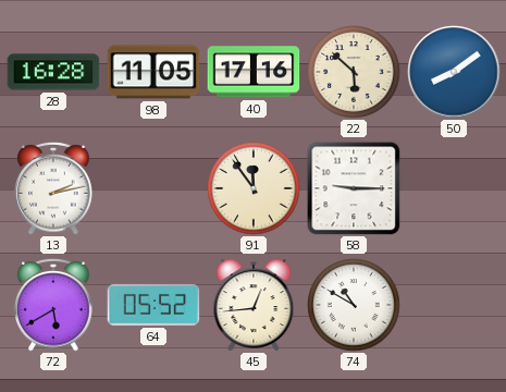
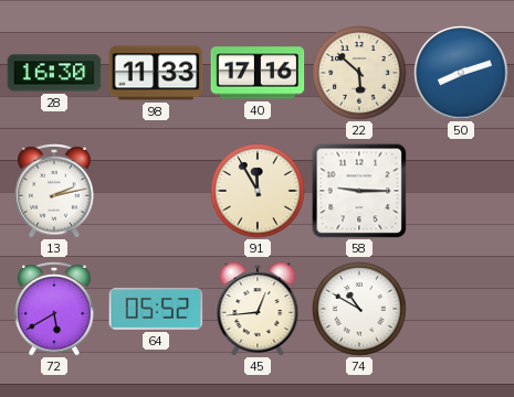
28: 16:28 -> 16:30
98: 11:05 -> 11:33
50: 8:09 -> 8:12
91: 11:54 -> 11:55
